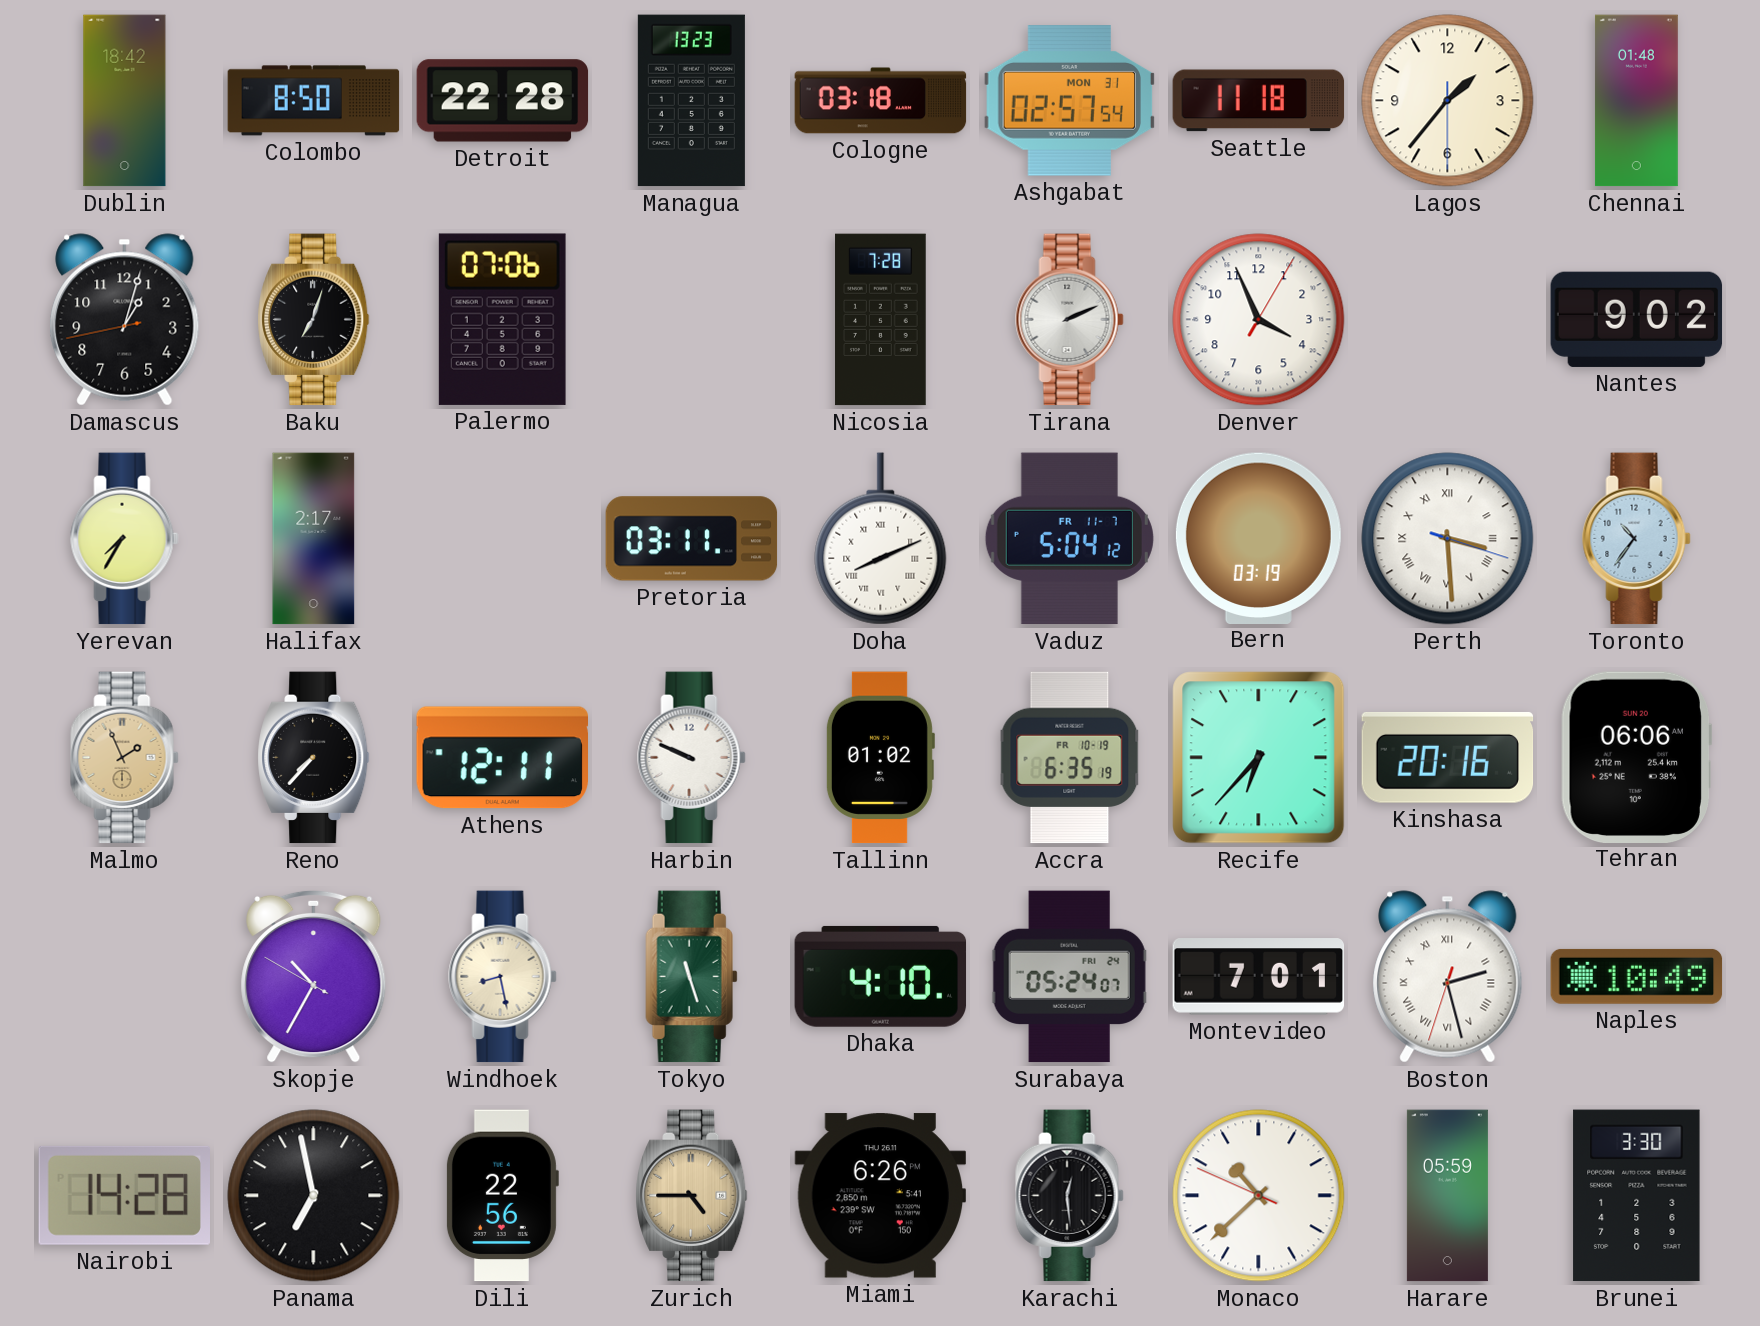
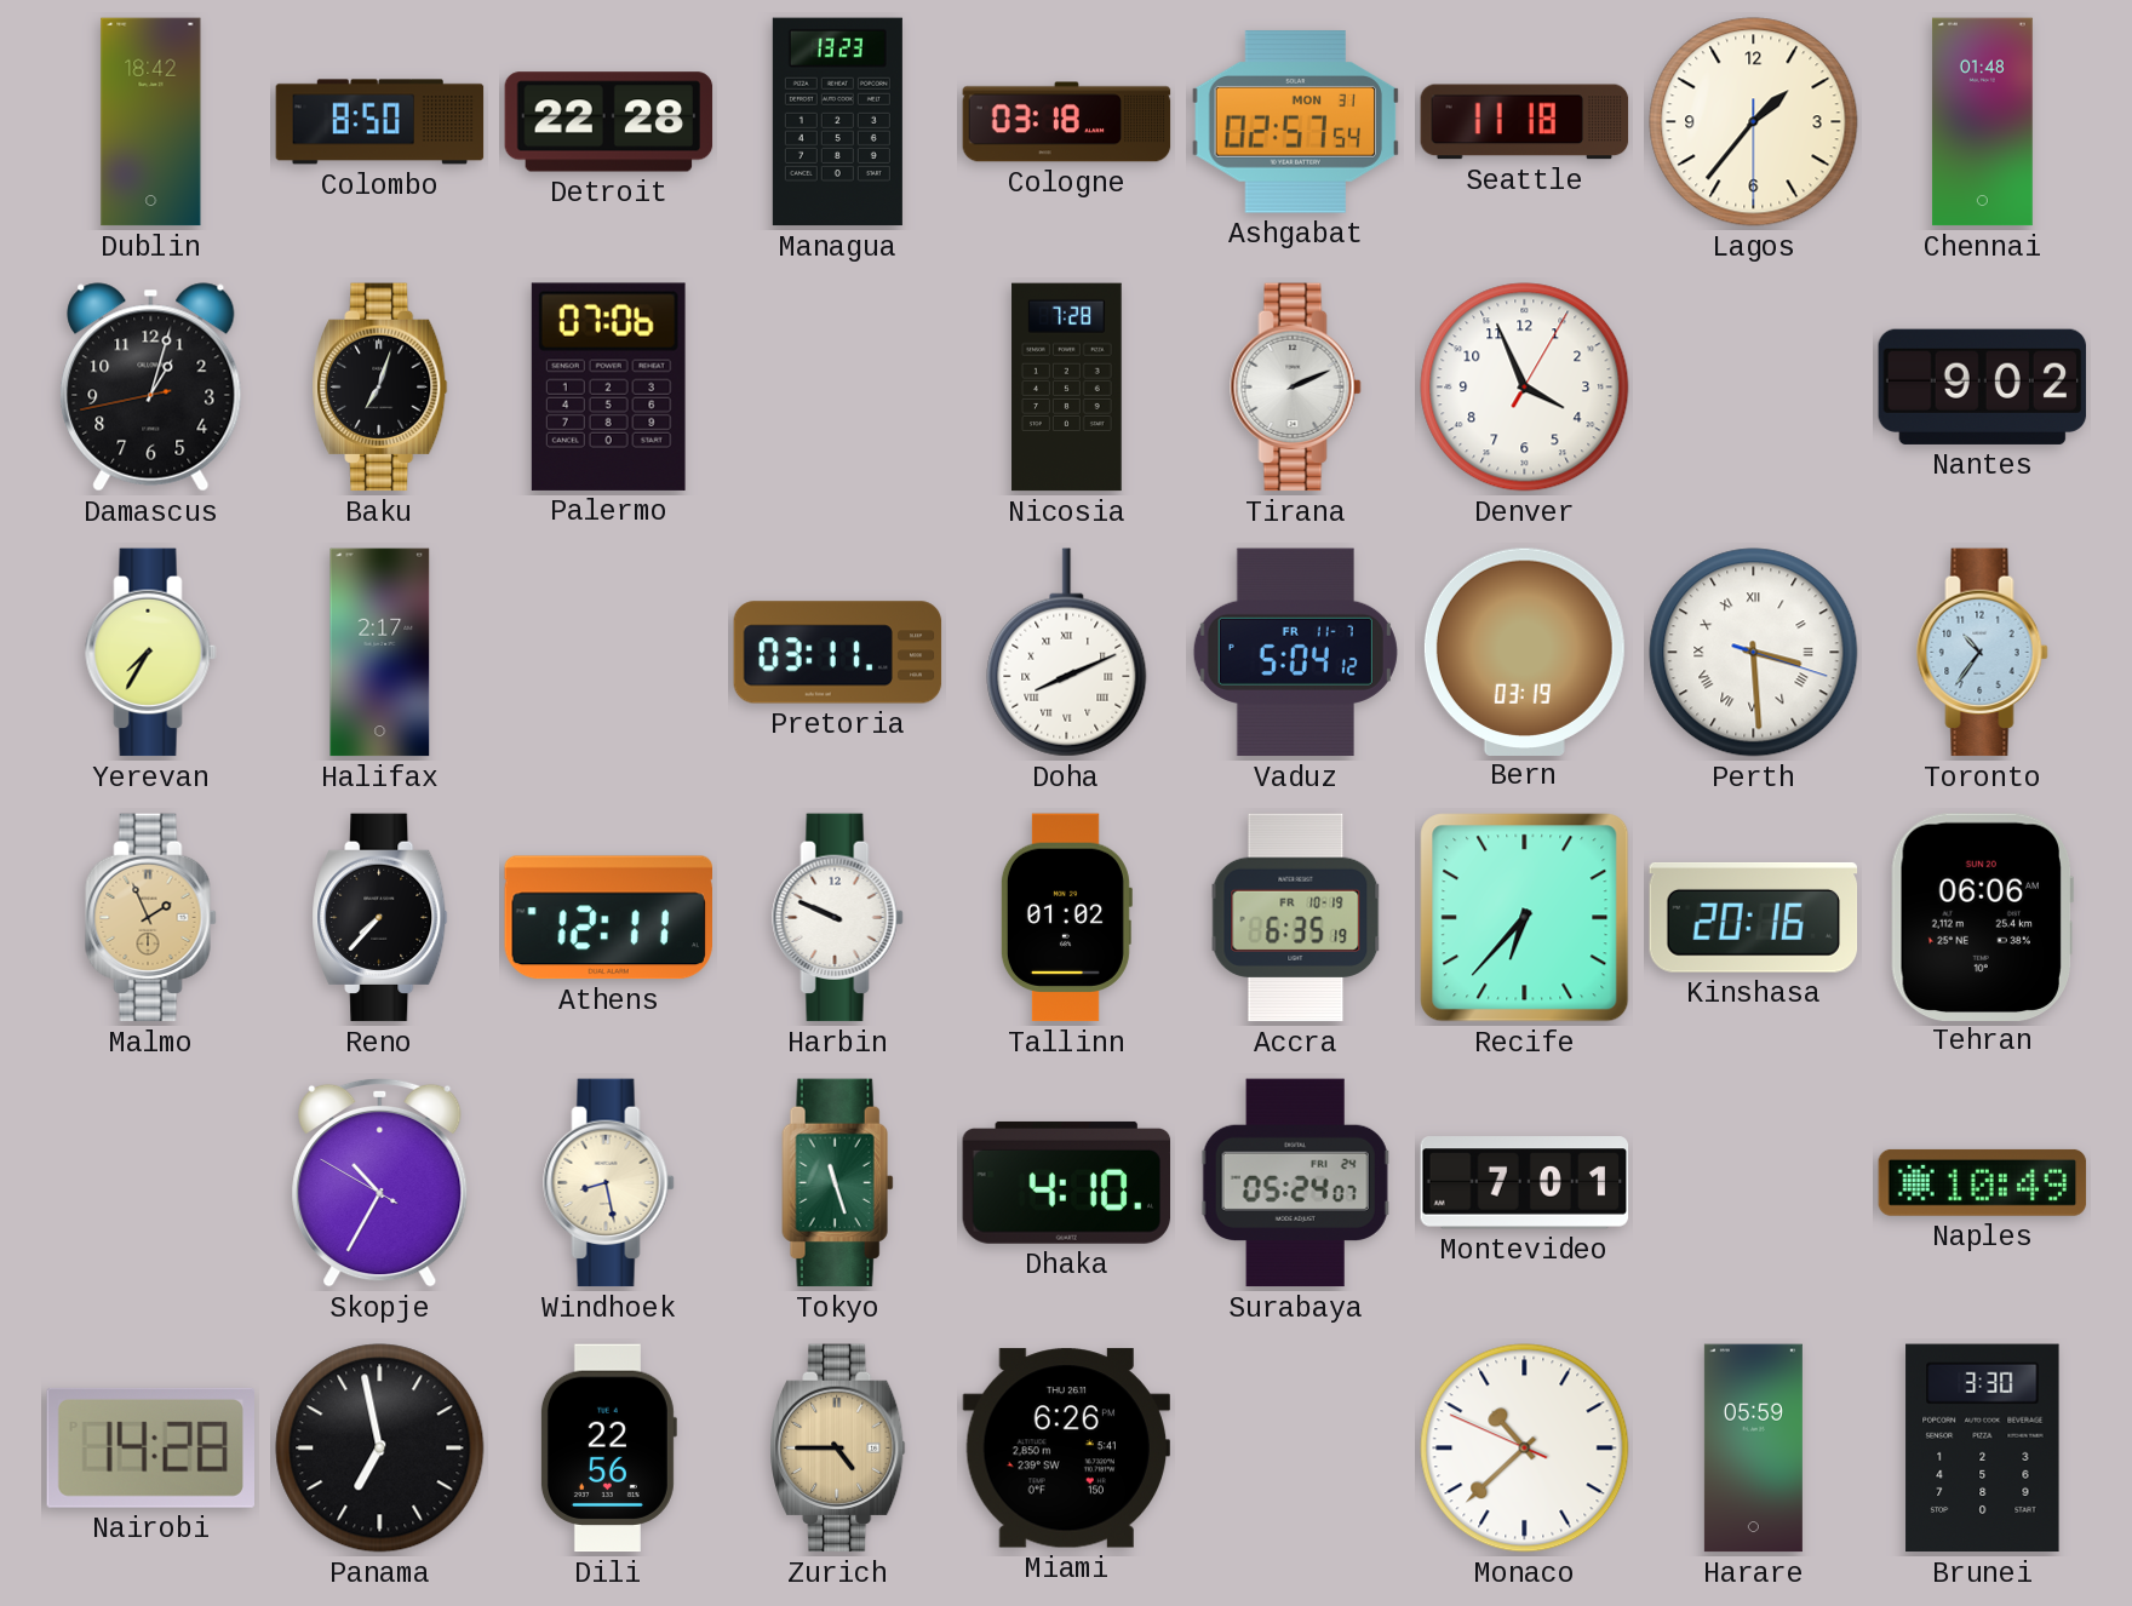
Boston: 2:27 -> none
Karachi: 12:29 -> none
